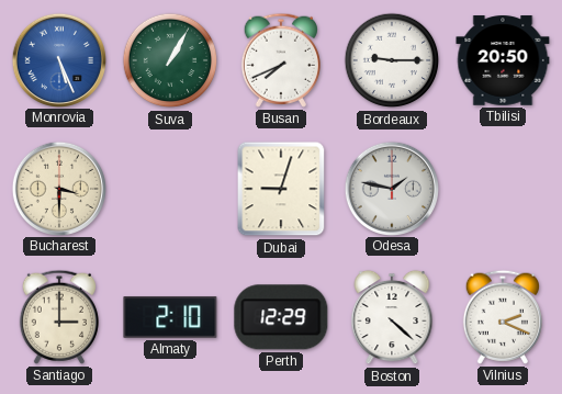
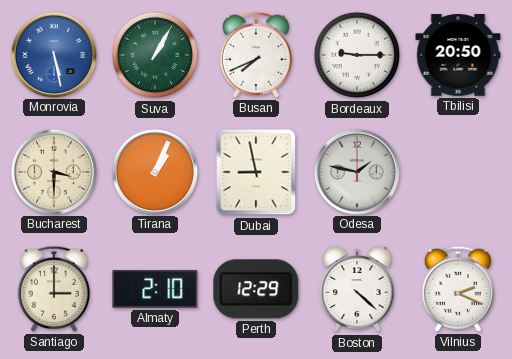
Monrovia: 5:26 -> 5:28
Tirana: none -> 1:04
Dubai: 9:03 -> 8:58
